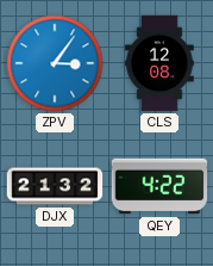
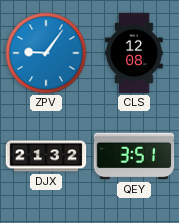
ZPV: 3:06 -> 9:06
QEY: 4:22 -> 3:51
